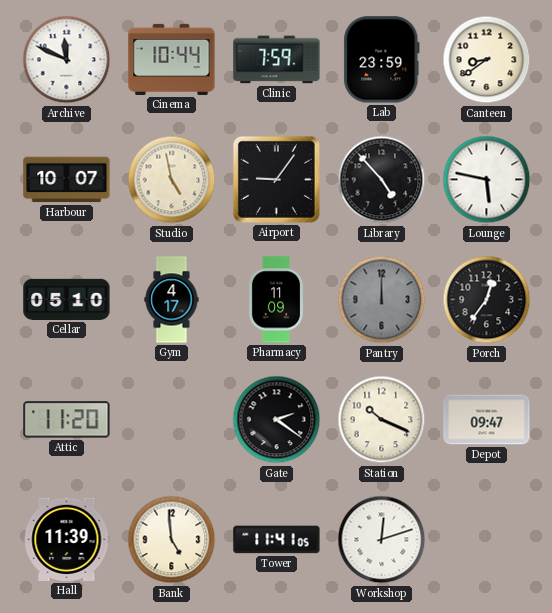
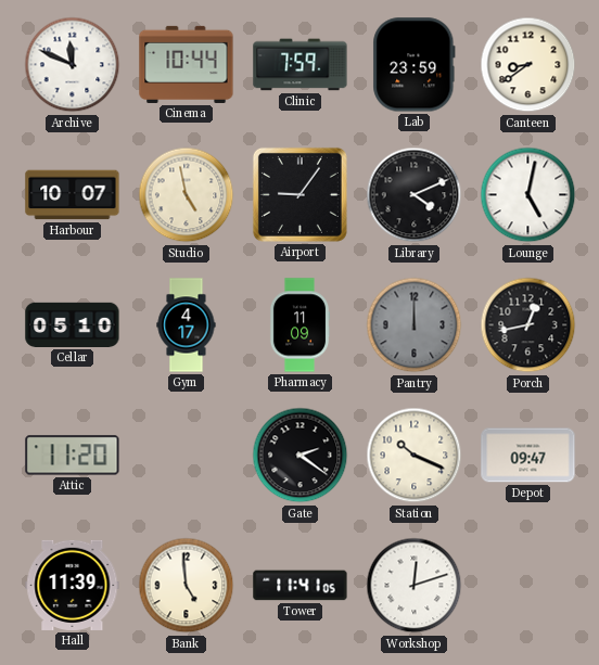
Library: 4:53 -> 4:11
Lounge: 5:47 -> 5:02
Porch: 12:36 -> 12:43
